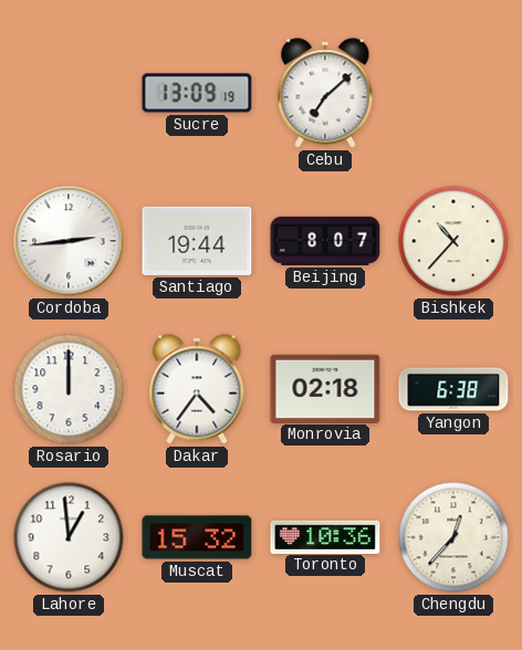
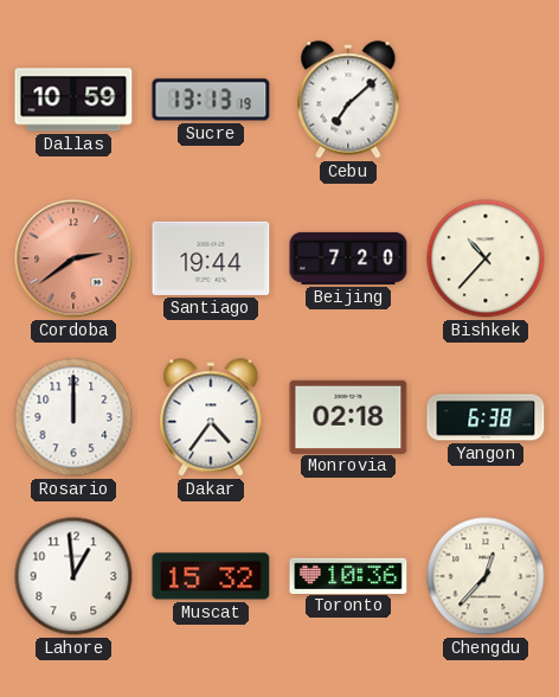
Dallas: none -> 10:59
Sucre: 13:09 -> 13:13
Cordoba: 2:44 -> 2:39
Cordoba dial: white -> salmon
Beijing: 8:07 -> 7:20
